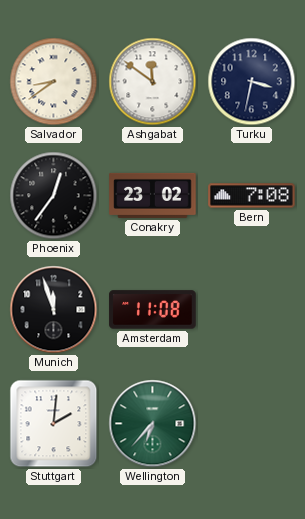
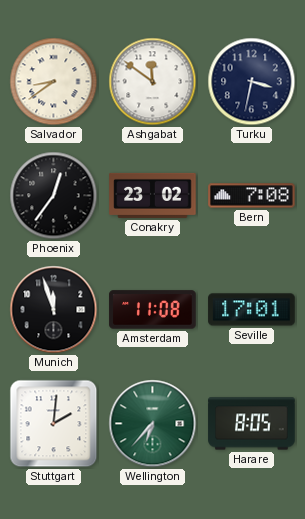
Seville: none -> 17:01
Harare: none -> 8:05
